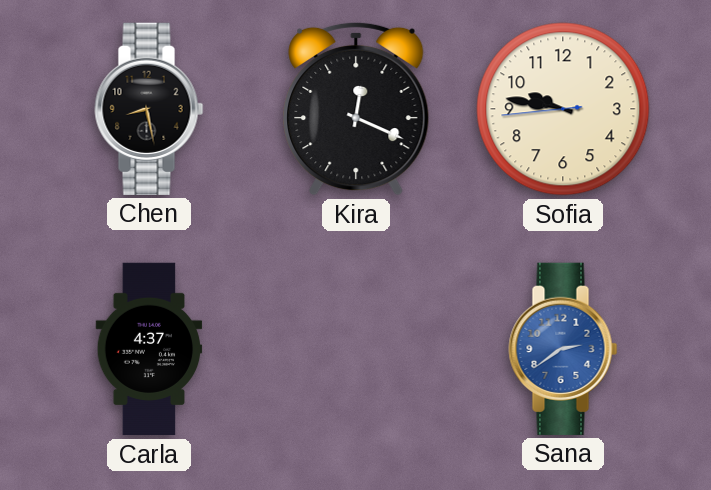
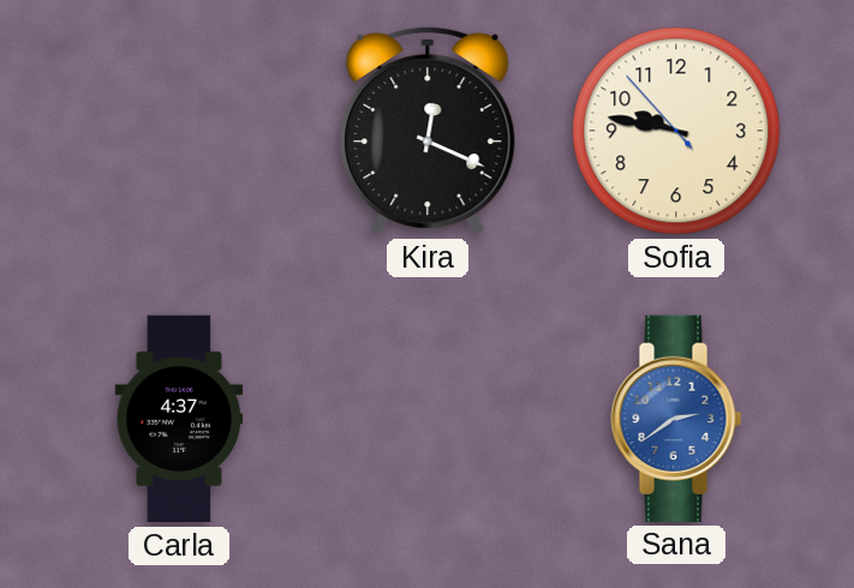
Chen: 8:28 -> none
Sofia: 9:46:44 -> 9:46:53
